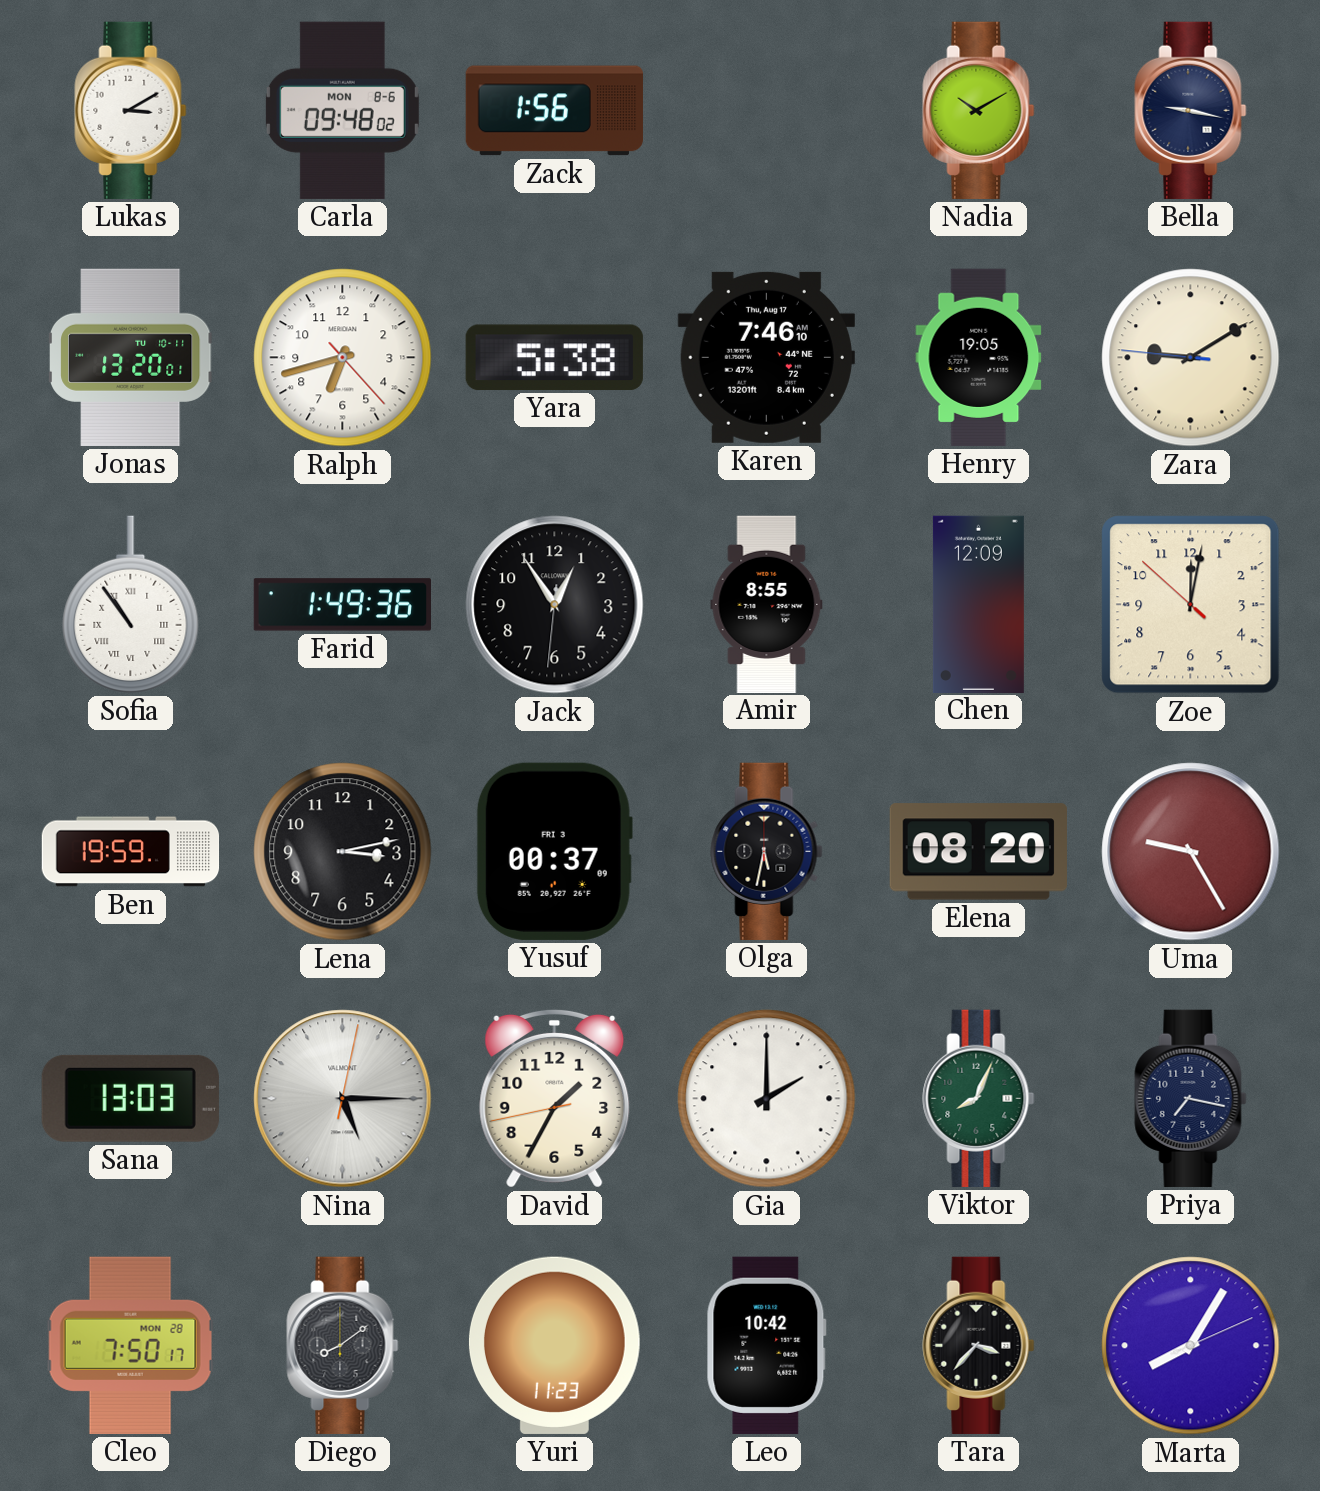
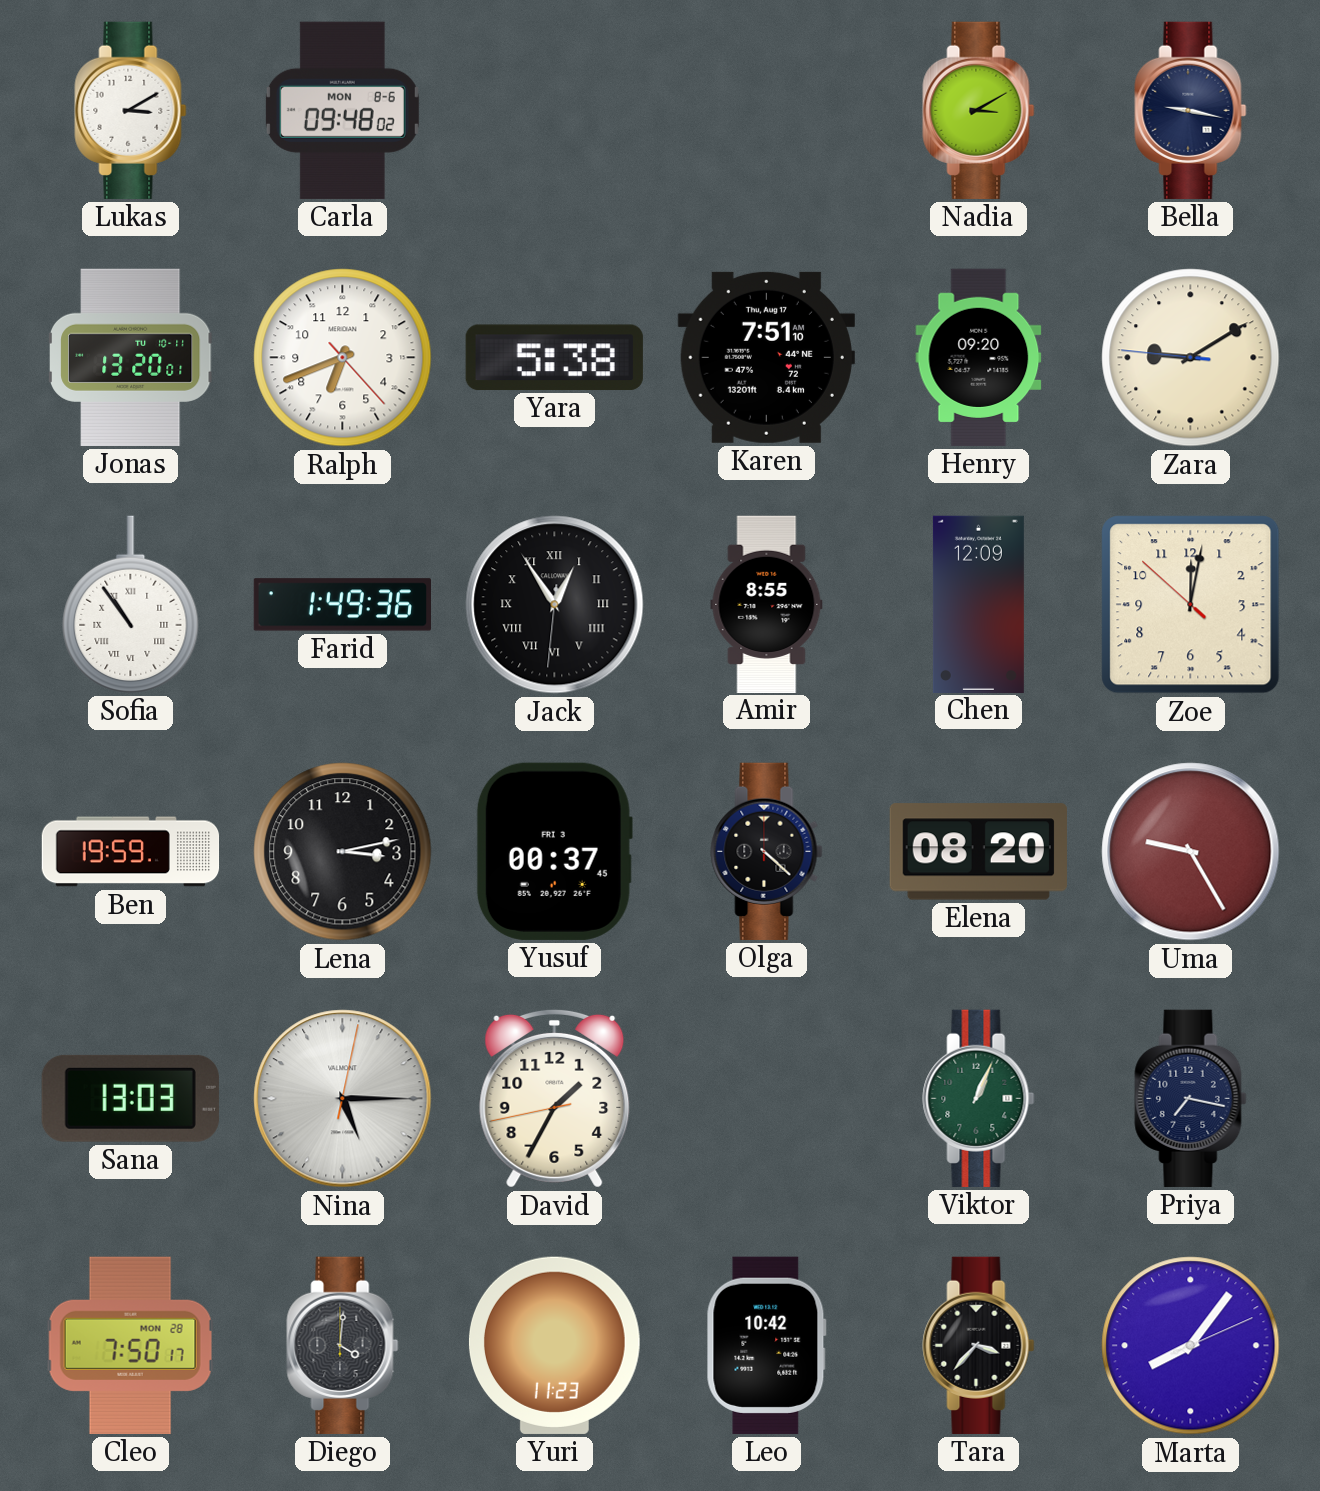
Zack: 1:56 -> none
Nadia: 10:10 -> 3:10
Ralph: 6:42 -> 6:41
Karen: 7:46 -> 7:51
Henry: 19:05 -> 09:20
Jack numerals: Arabic -> Roman
Yusuf: 00:37:09 -> 00:37:45
Olga: 5:32 -> 4:22
Gia: 2:00 -> none
Viktor: 8:04 -> 1:04
Diego: 8:09 -> 4:01
Marta: 8:05 -> 8:06
